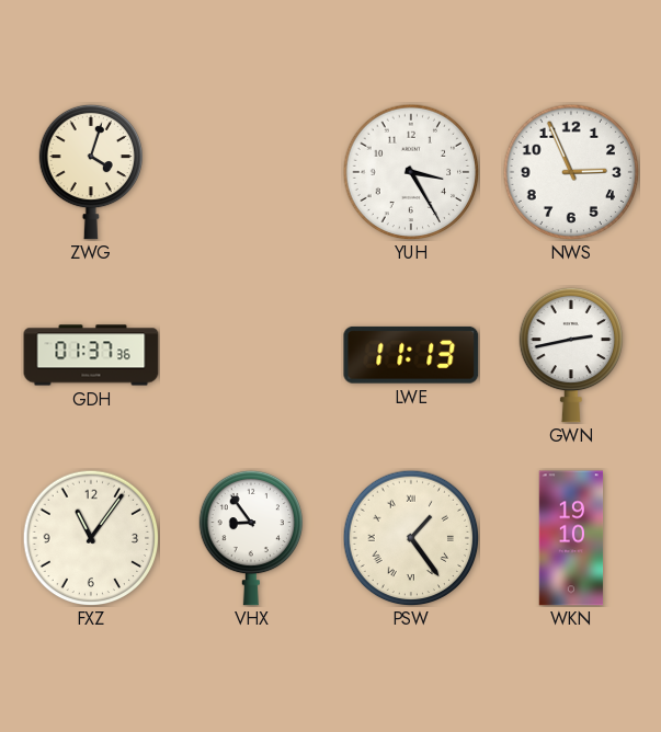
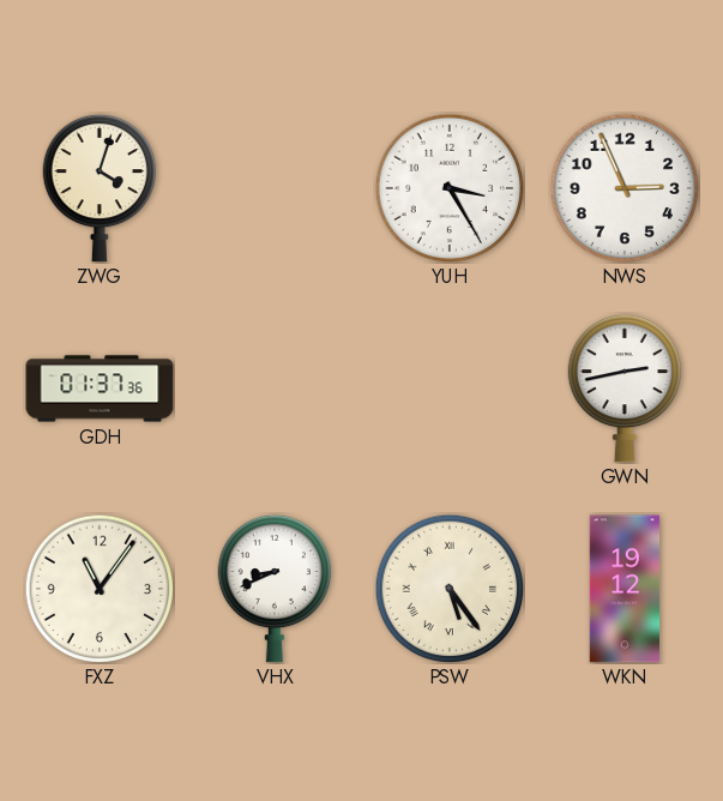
LWE: 11:13 -> none
VHX: 8:54 -> 8:41
PSW: 1:24 -> 5:24
WKN: 19:10 -> 19:12
